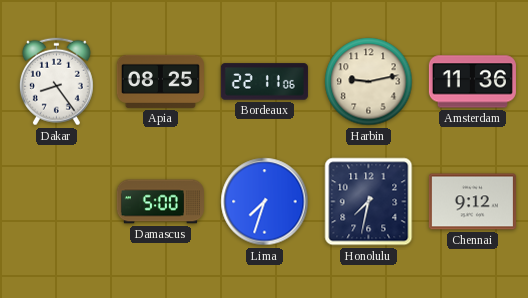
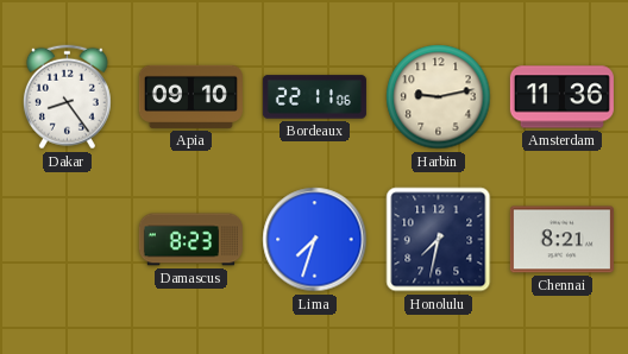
Apia: 08:25 -> 09:10
Damascus: 5:00 -> 8:23
Chennai: 9:12 -> 8:21
